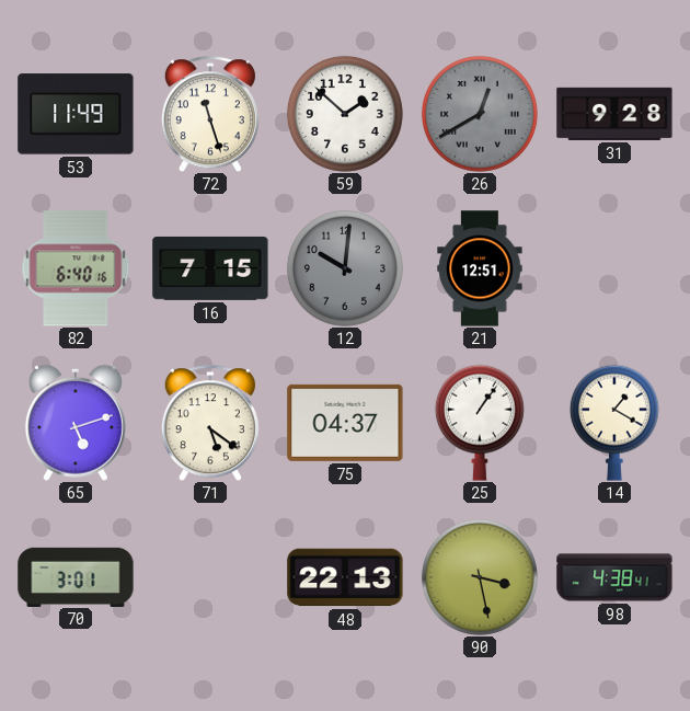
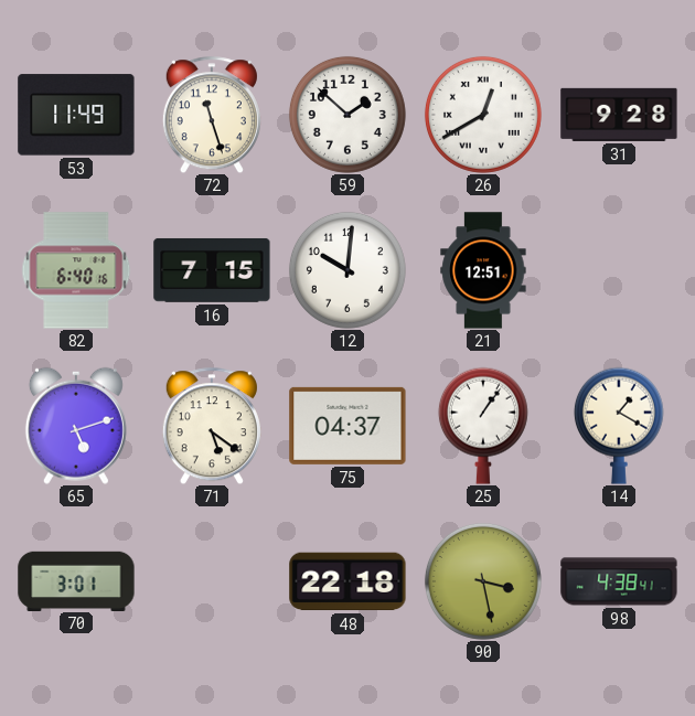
26 dial: grey -> white
12 dial: grey -> white
48: 22:13 -> 22:18
